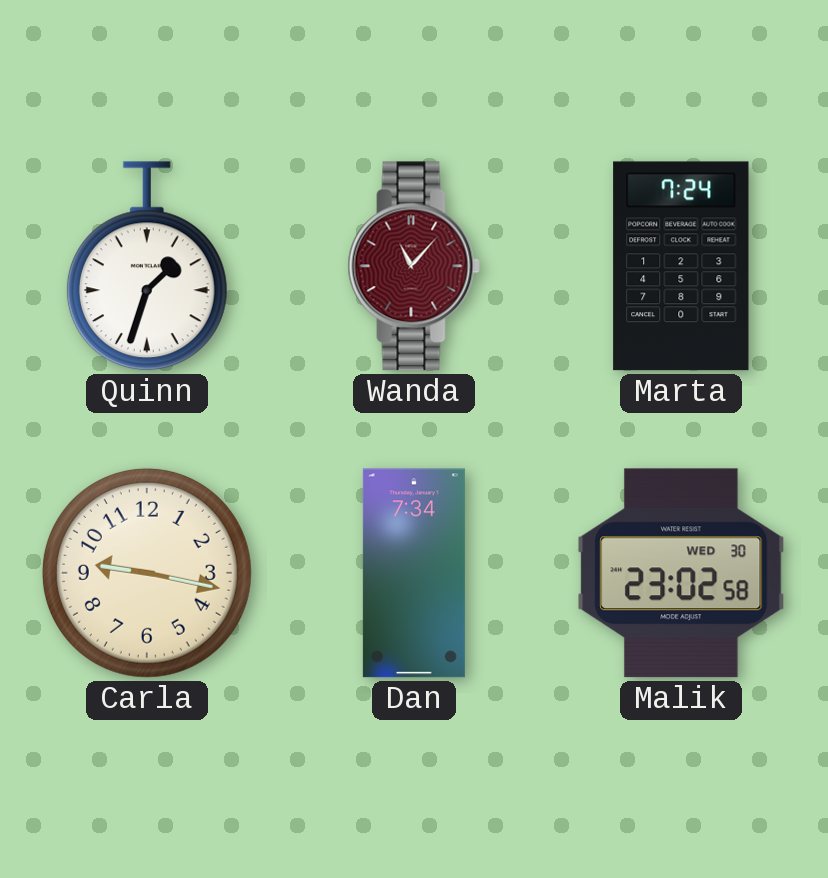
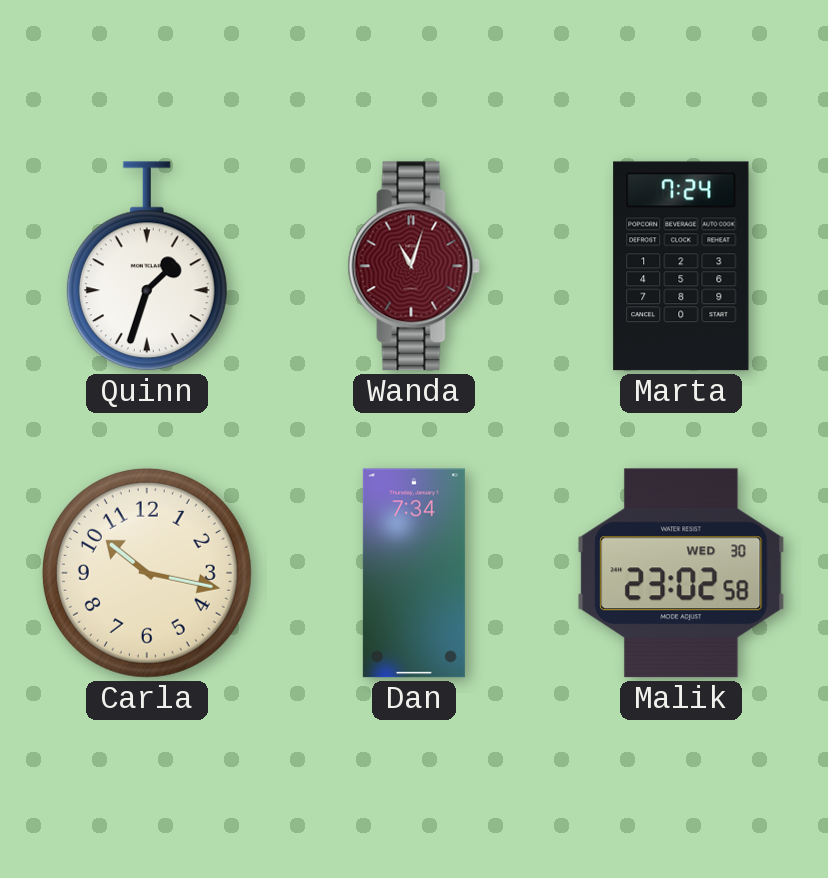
Wanda: 11:07 -> 11:03
Carla: 9:17 -> 10:17
